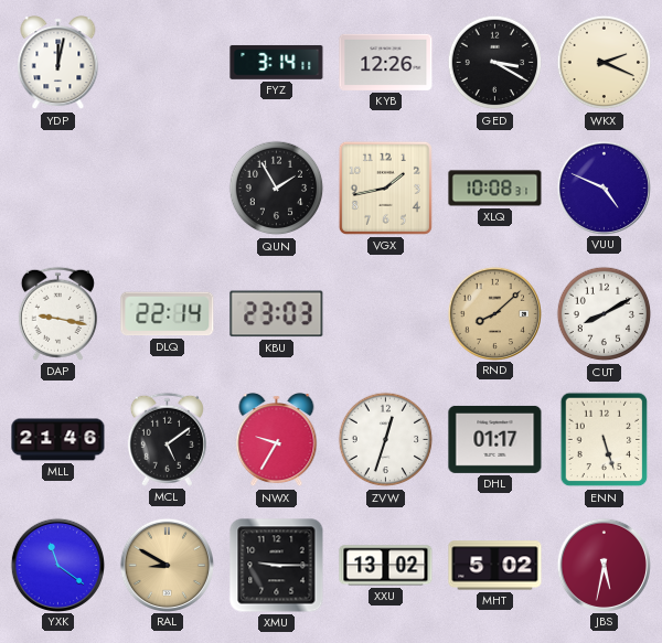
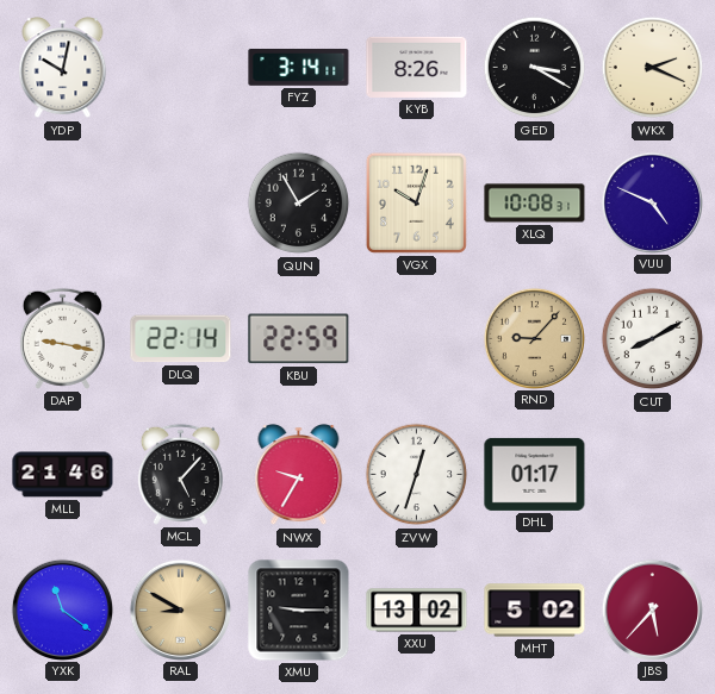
YDP: 12:02 -> 10:02
KYB: 12:26 -> 8:26
VGX: 1:43 -> 10:03
KBU: 23:03 -> 22:59
RND: 8:08 -> 9:07
MCL: 5:09 -> 5:07
ENN: 5:27 -> none
JBS: 5:32 -> 5:37
